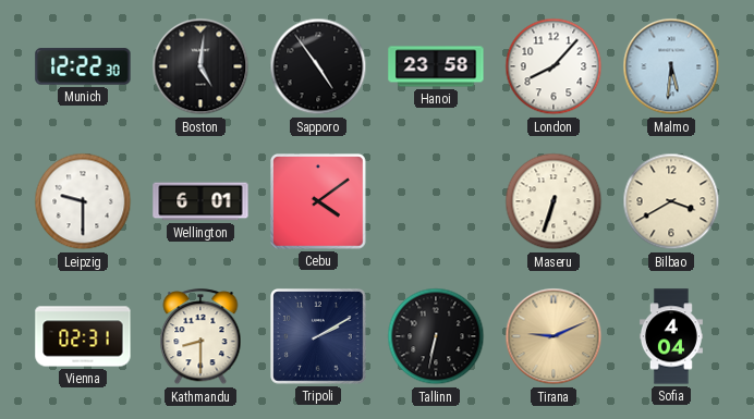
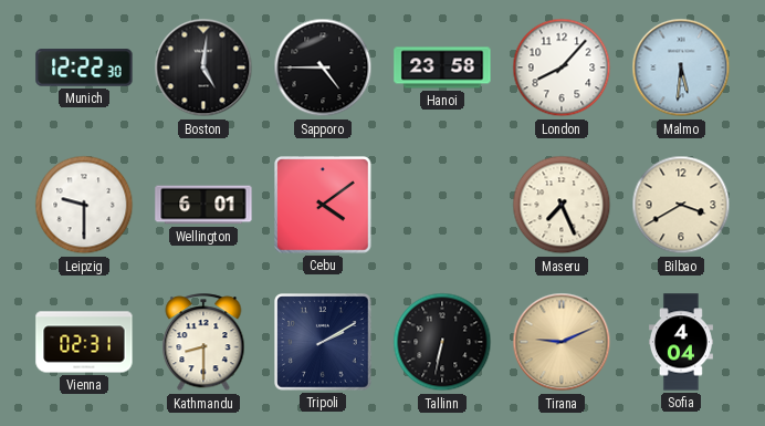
Sapporo: 4:54 -> 4:45
Maseru: 6:33 -> 7:26
